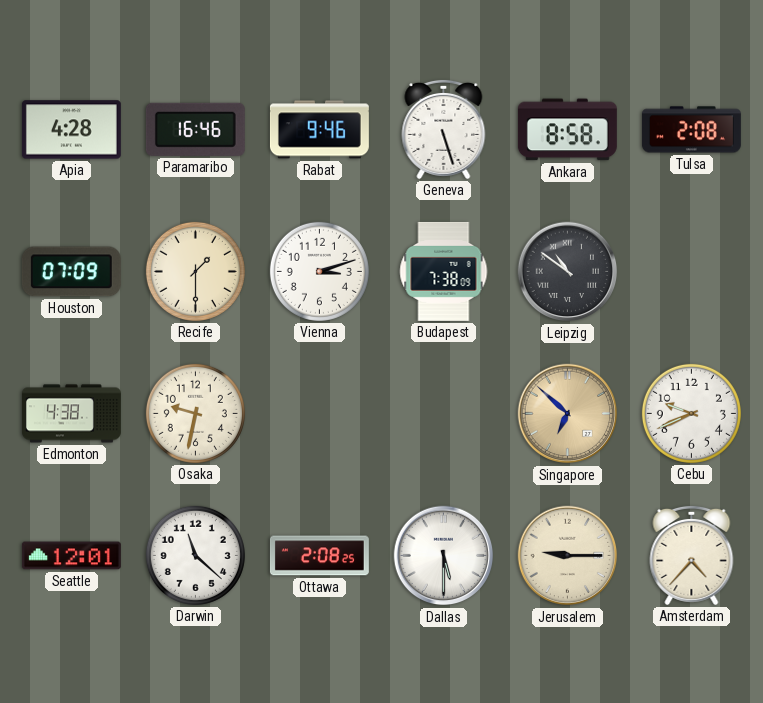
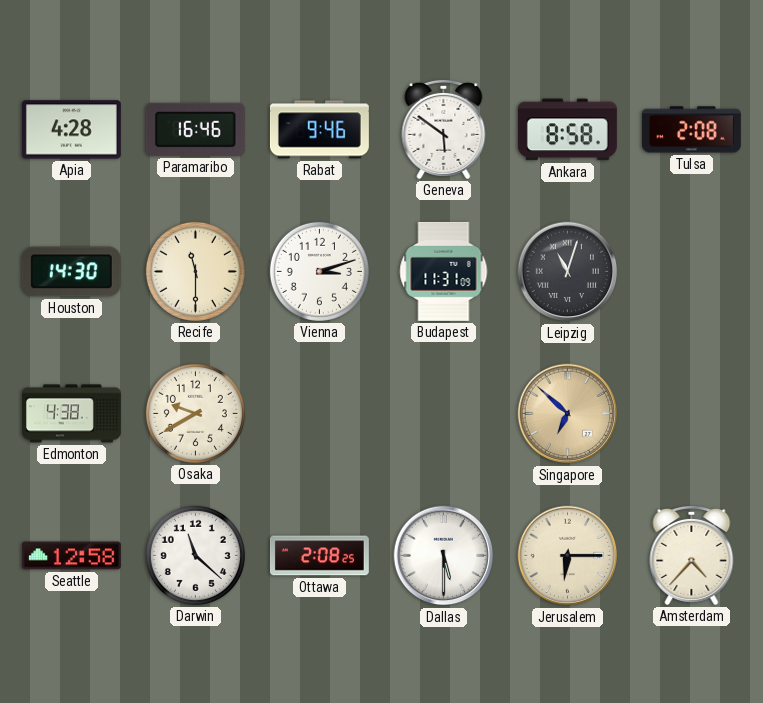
Geneva: 5:27 -> 5:51
Houston: 07:09 -> 14:30
Recife: 1:30 -> 11:30
Budapest: 7:38 -> 11:31
Leipzig: 10:51 -> 11:03
Osaka: 9:32 -> 9:40
Cebu: 9:41 -> none
Seattle: 12:01 -> 12:58
Jerusalem: 9:15 -> 6:15
